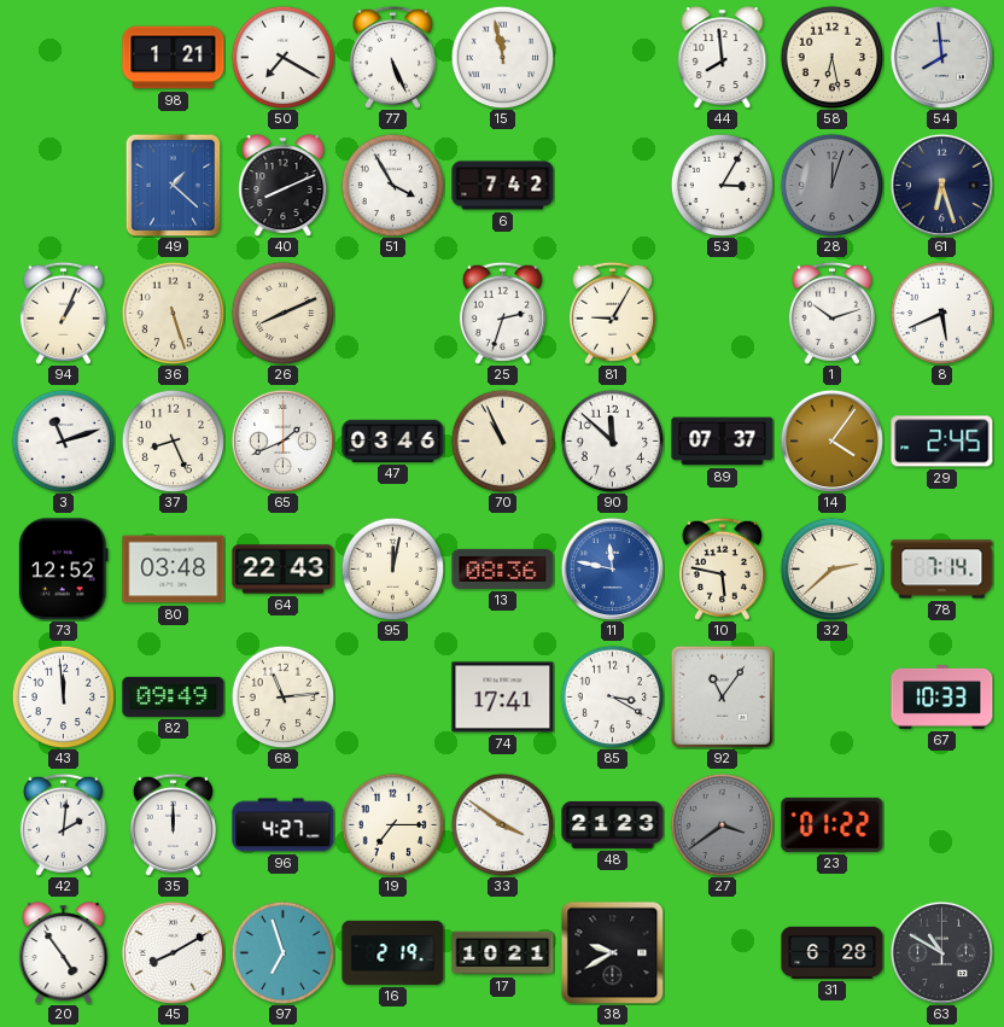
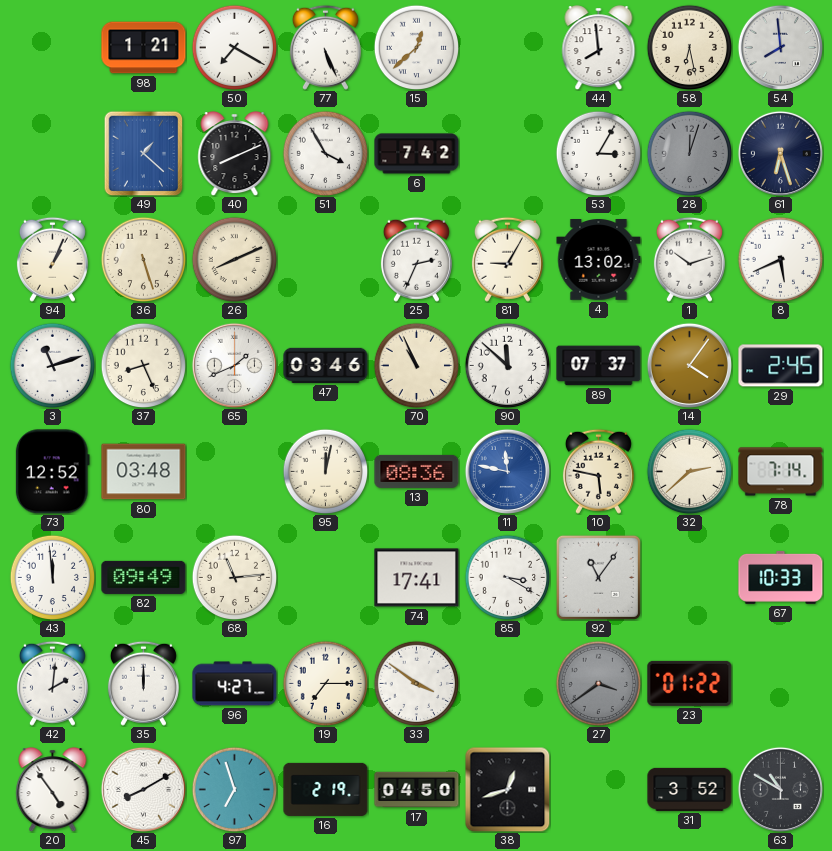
15: 11:58 -> 12:38
25: 2:33 -> 2:34
4: none -> 13:02
64: 22:43 -> none
48: 21:23 -> none
17: 10:21 -> 04:50
38: 9:40 -> 12:42
31: 6:28 -> 3:52
